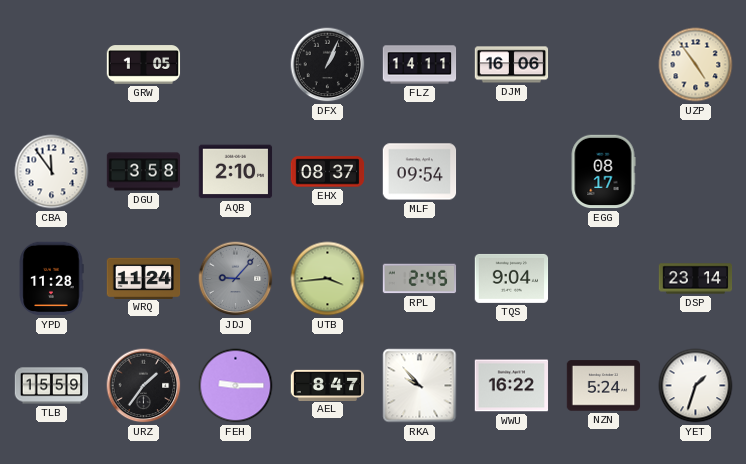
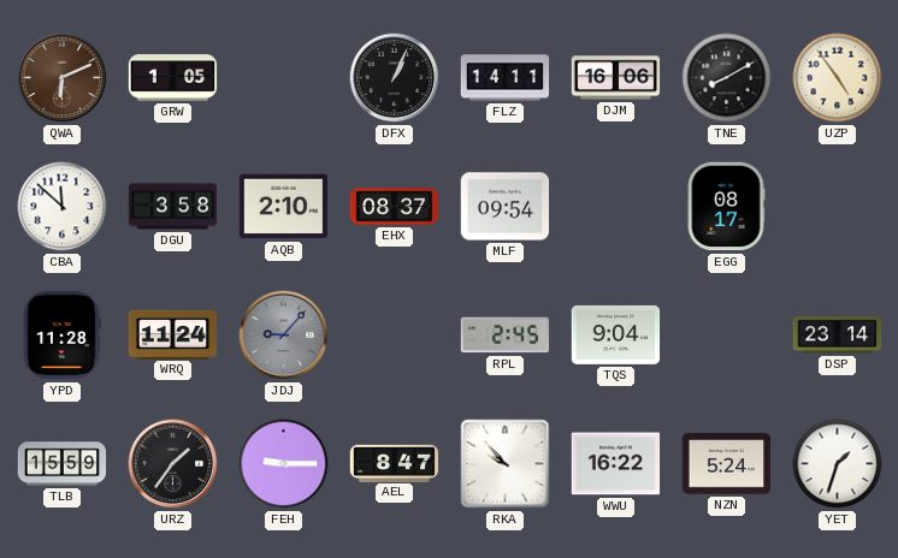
QWA: none -> 6:11
TNE: none -> 8:10
CBA: 11:54 -> 11:52
UTB: 3:44 -> none
